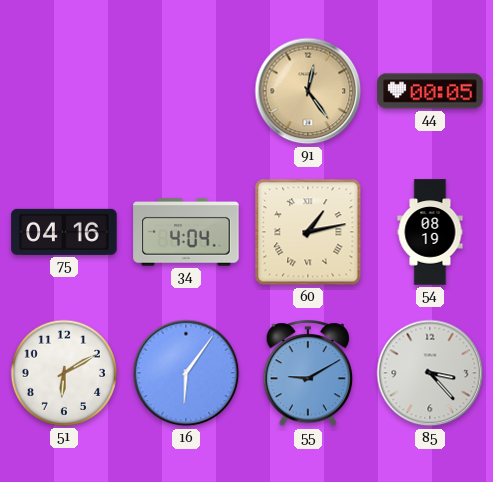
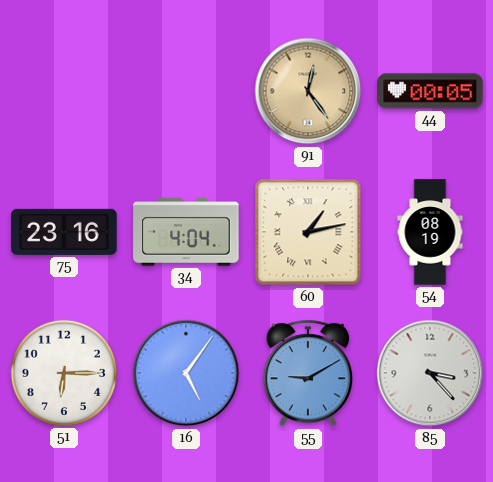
75: 04:16 -> 23:16
51: 6:10 -> 6:15
16: 6:06 -> 5:06
